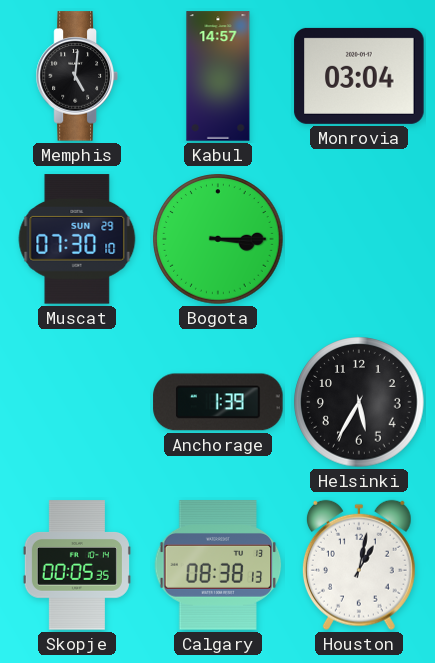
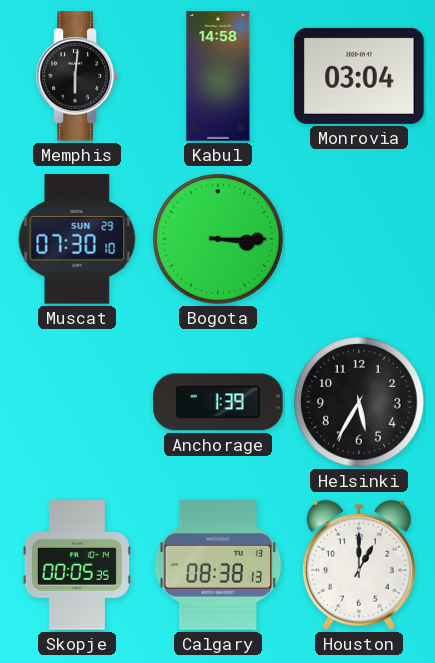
Memphis: 5:01 -> 6:01
Kabul: 14:57 -> 14:58
Houston: 1:02 -> 1:00
